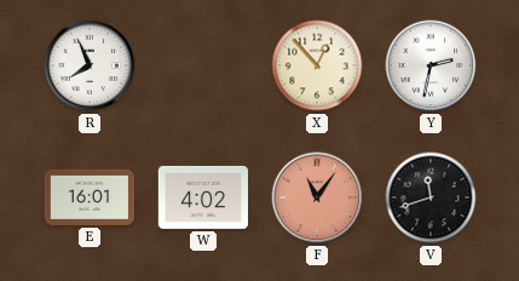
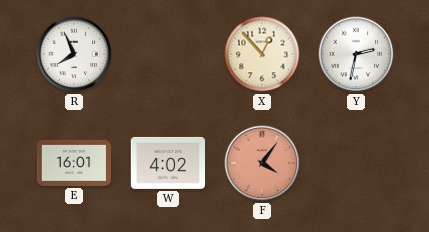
F: 11:06 -> 4:06
V: 11:42 -> none
